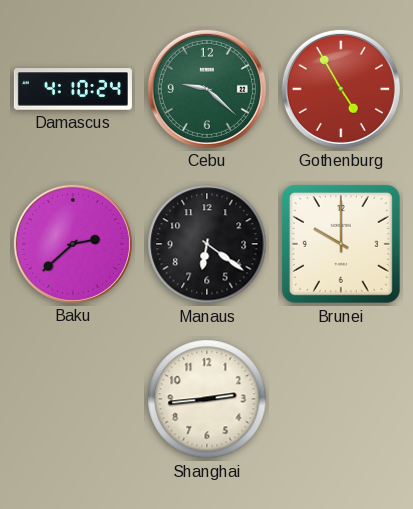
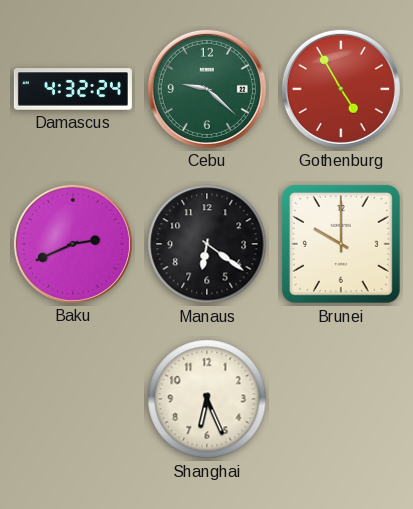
Damascus: 4:10 -> 4:32
Baku: 2:38 -> 2:41
Shanghai: 2:44 -> 6:26
